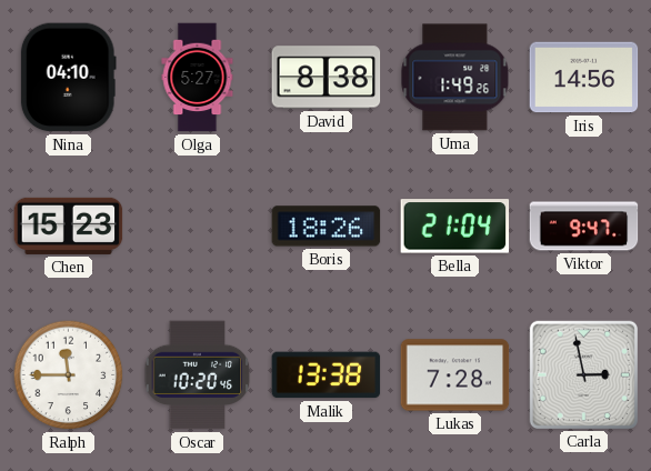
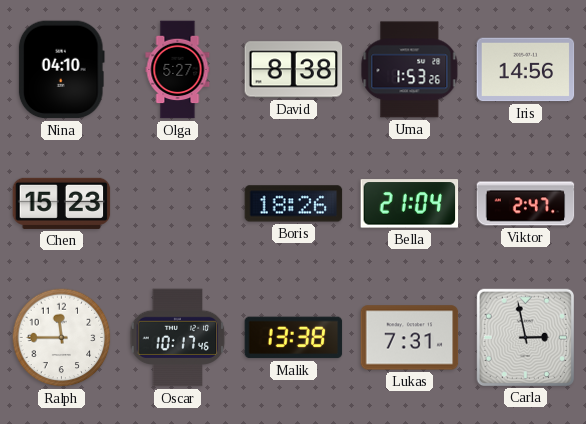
Uma: 1:49 -> 1:53
Viktor: 9:47 -> 2:47
Oscar: 10:20 -> 10:17
Lukas: 7:28 -> 7:31
